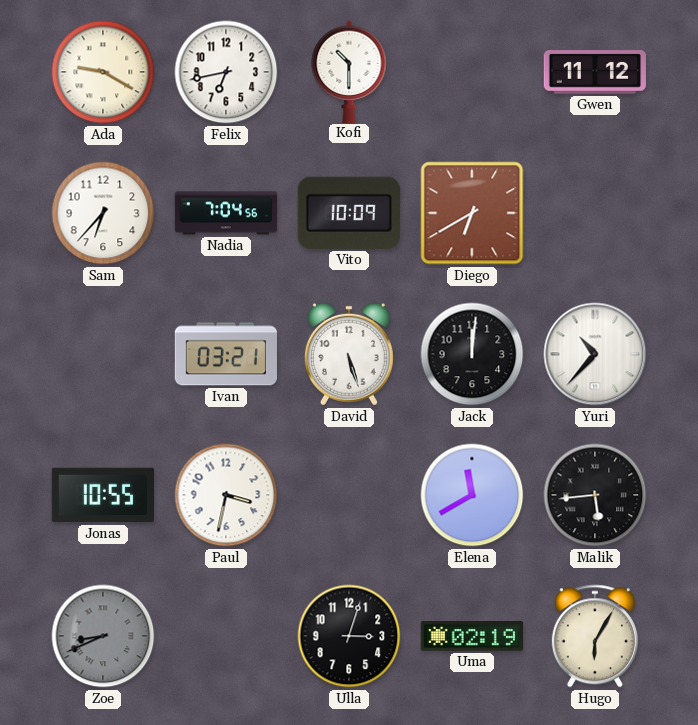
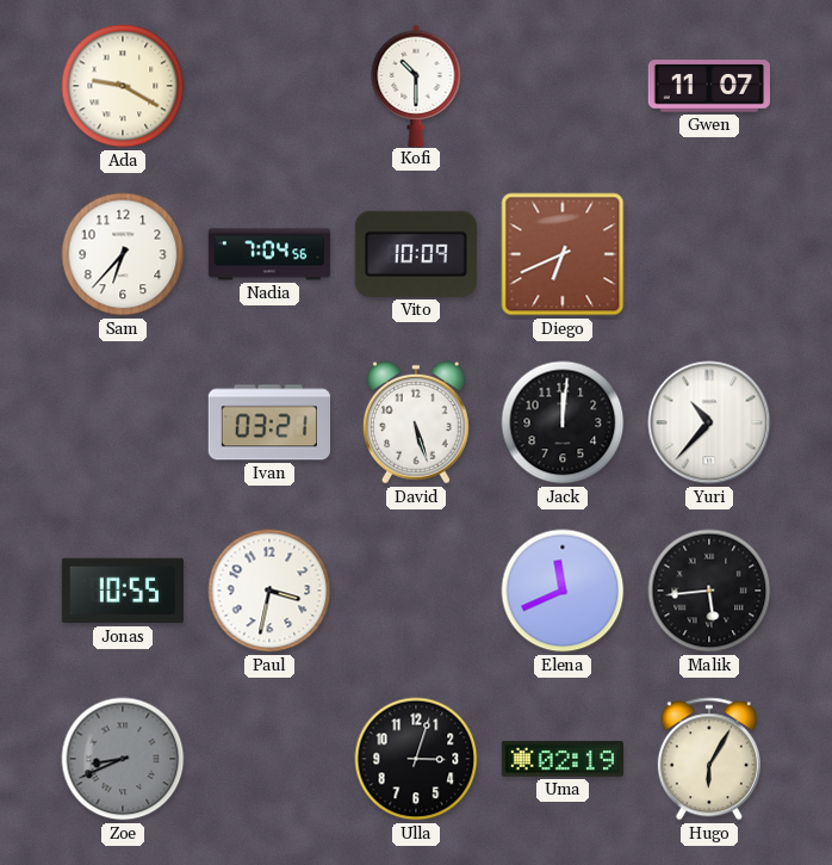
Felix: 6:43 -> none
Gwen: 11:12 -> 11:07
Diego: 6:40 -> 6:41
Elena: 11:40 -> 11:41
